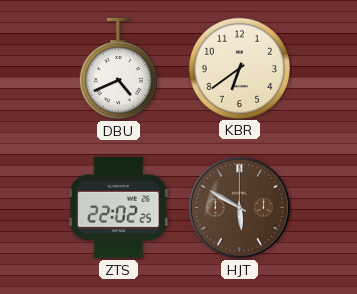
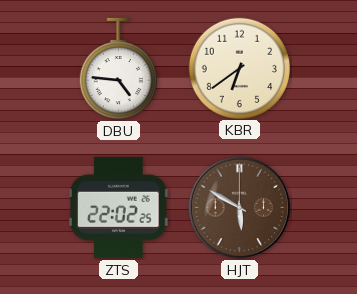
DBU: 4:41 -> 4:46
